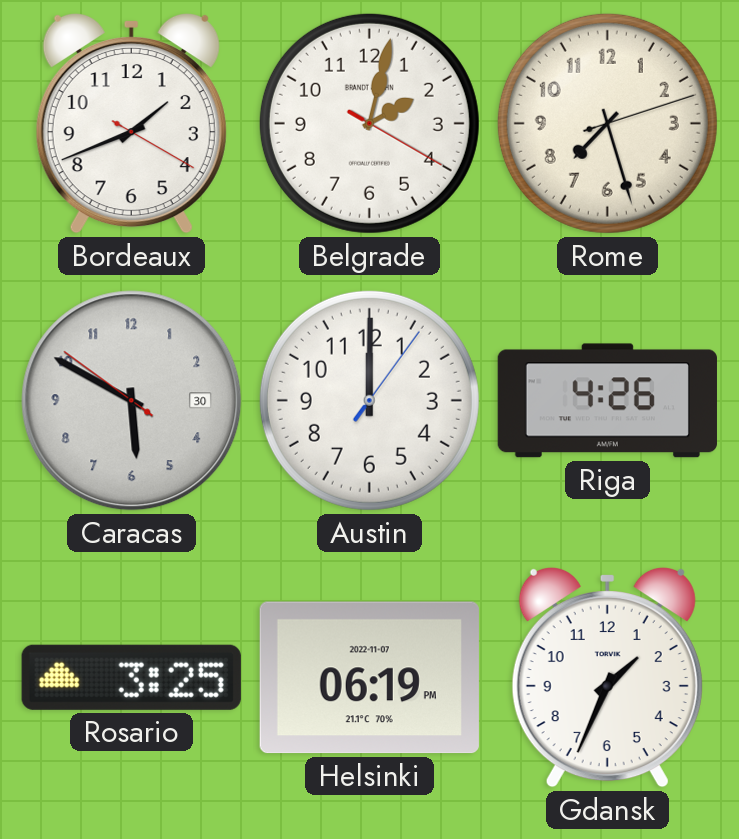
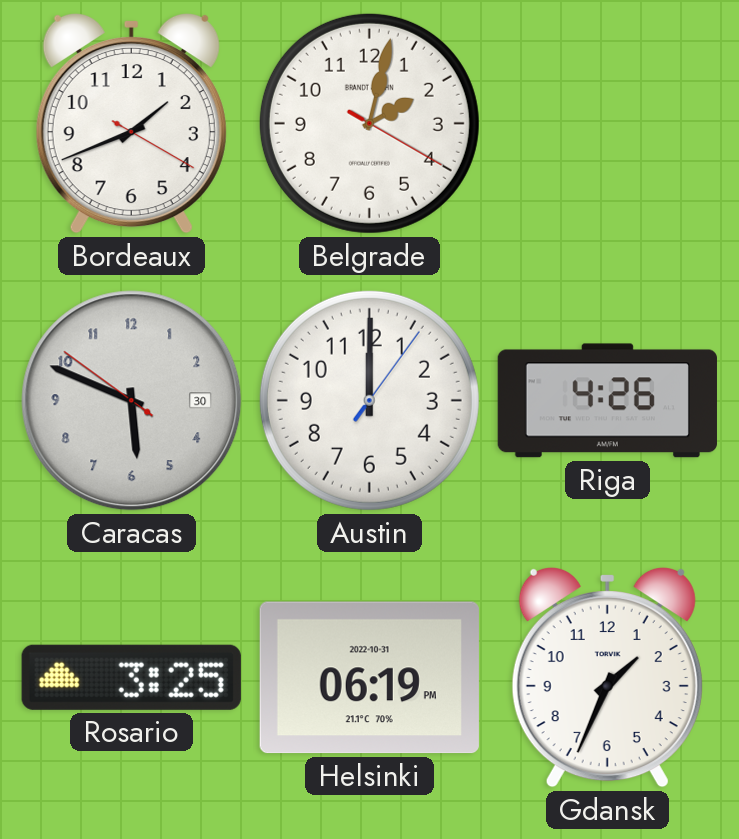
Rome: 7:27 -> none
Caracas: 5:49 -> 5:48
Helsinki date: 2022-11-07 -> 2022-10-31
